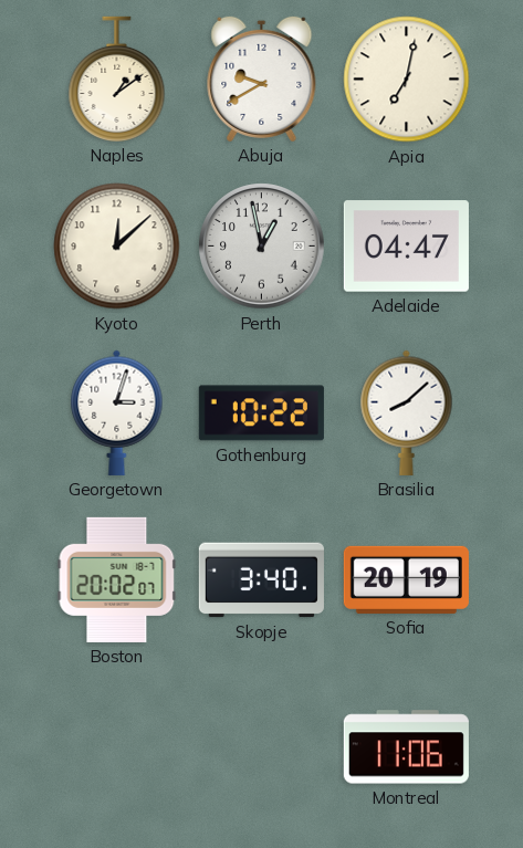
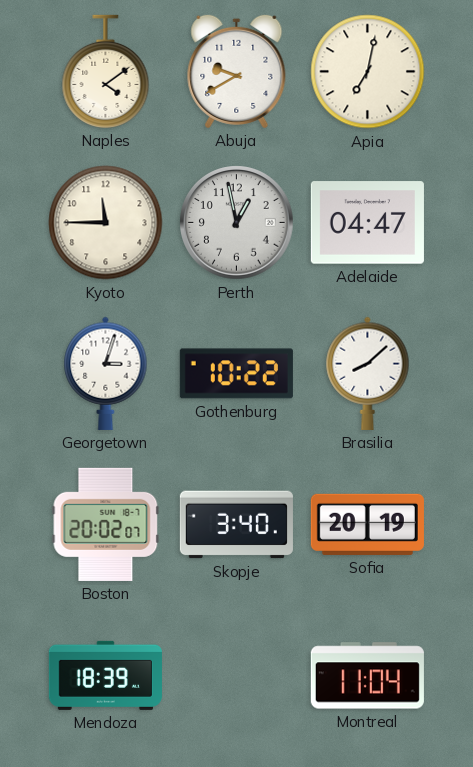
Naples: 1:09 -> 4:09
Kyoto: 12:08 -> 11:45
Mendoza: none -> 18:39
Montreal: 11:06 -> 11:04
